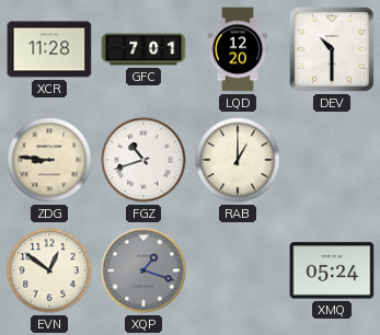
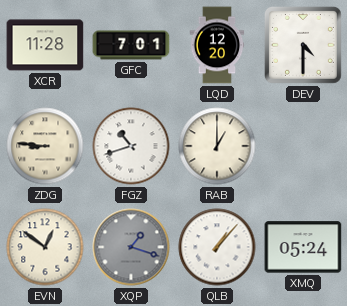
DEV: 10:30 -> 4:30
QLB: none -> 1:07
